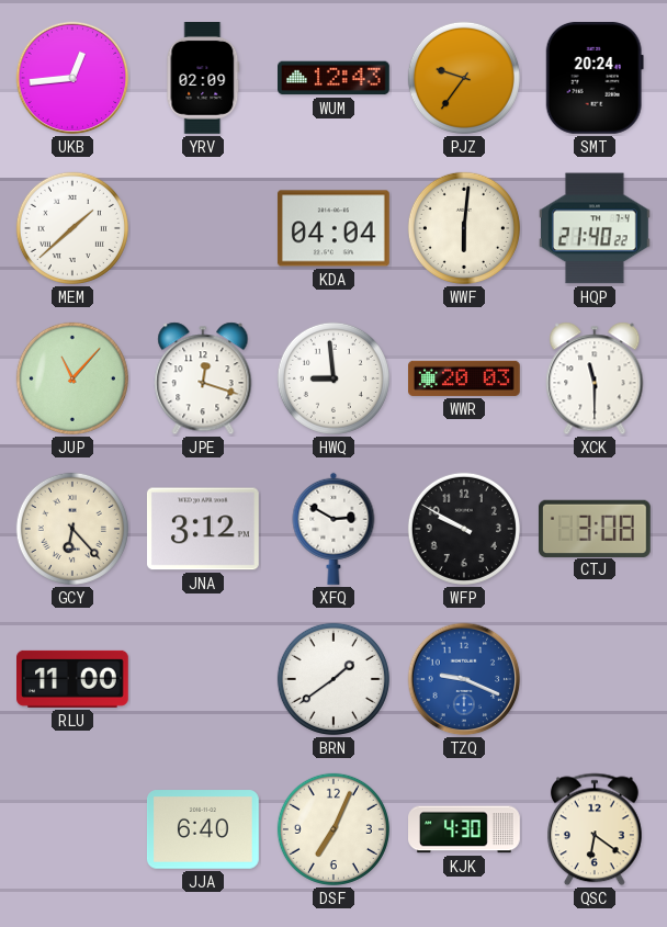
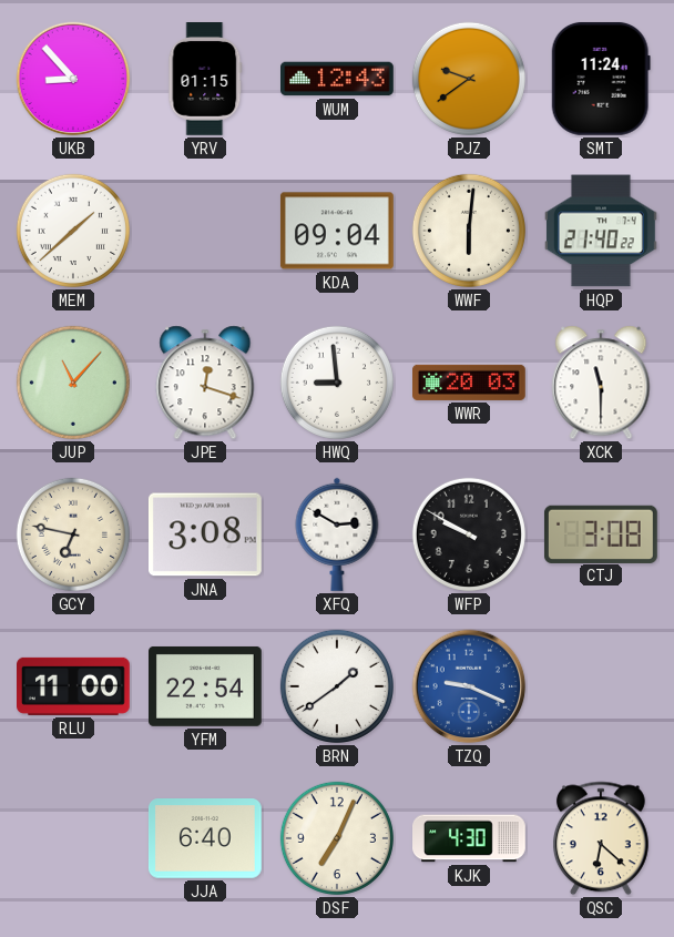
UKB: 12:44 -> 8:53
YRV: 02:09 -> 01:15
PJZ: 9:36 -> 9:39
SMT: 20:24 -> 11:24
KDA: 04:04 -> 09:04
GCY: 6:23 -> 6:47
JNA: 3:12 -> 3:08
YFM: none -> 22:54
QSC: 6:21 -> 6:22
